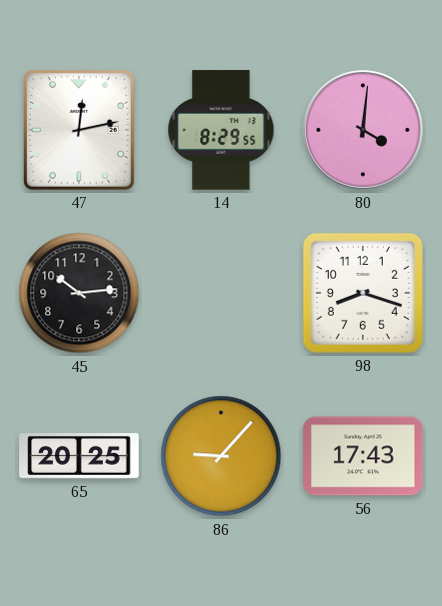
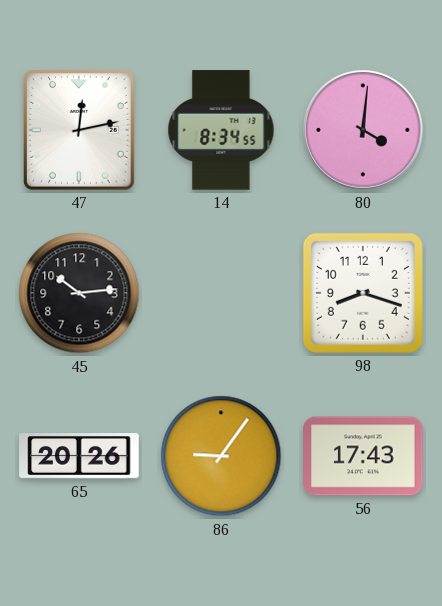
14: 8:29 -> 8:34
65: 20:25 -> 20:26
86: 9:07 -> 9:06
